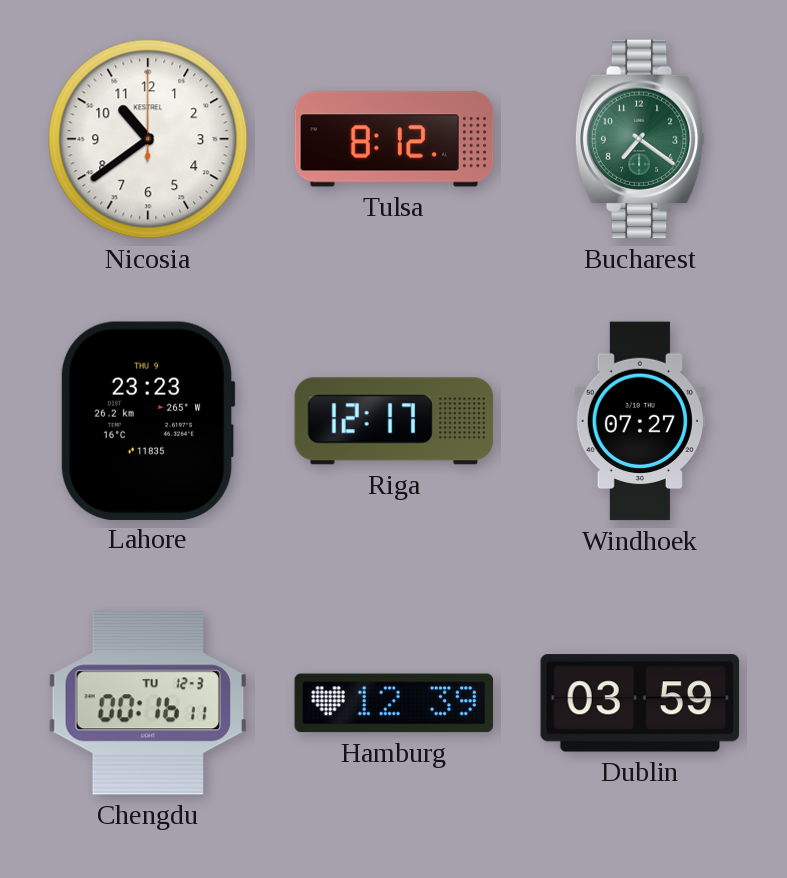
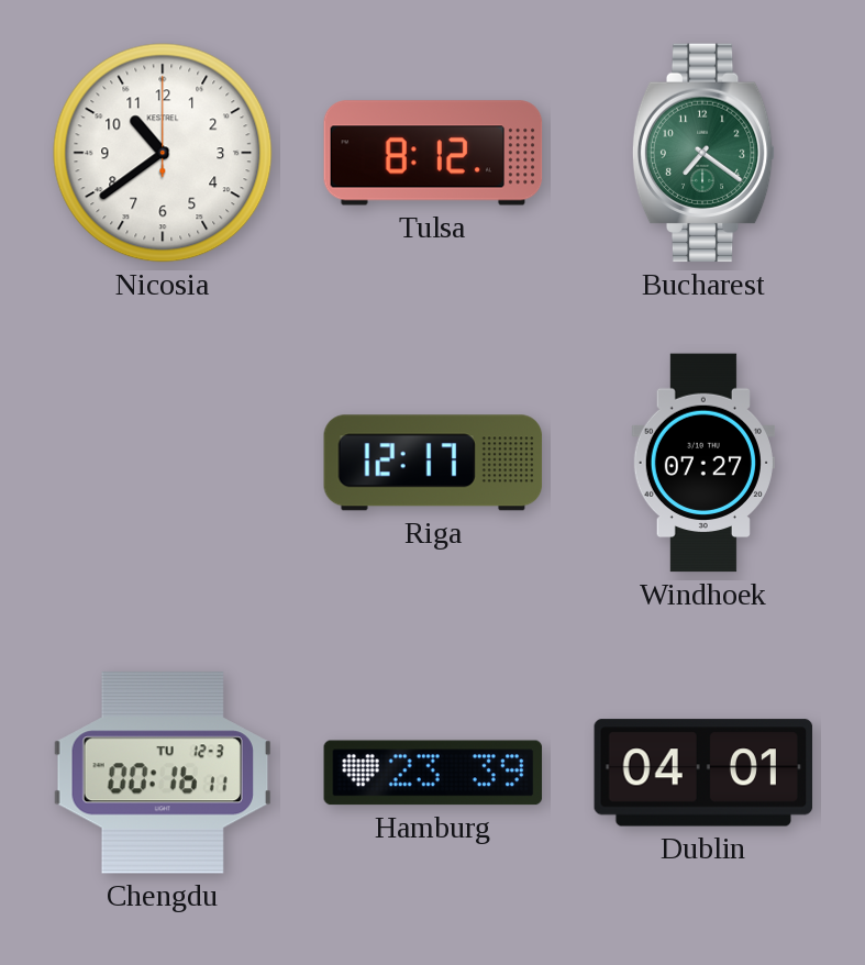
Lahore: 23:23 -> none
Hamburg: 12:39 -> 23:39
Dublin: 03:59 -> 04:01
